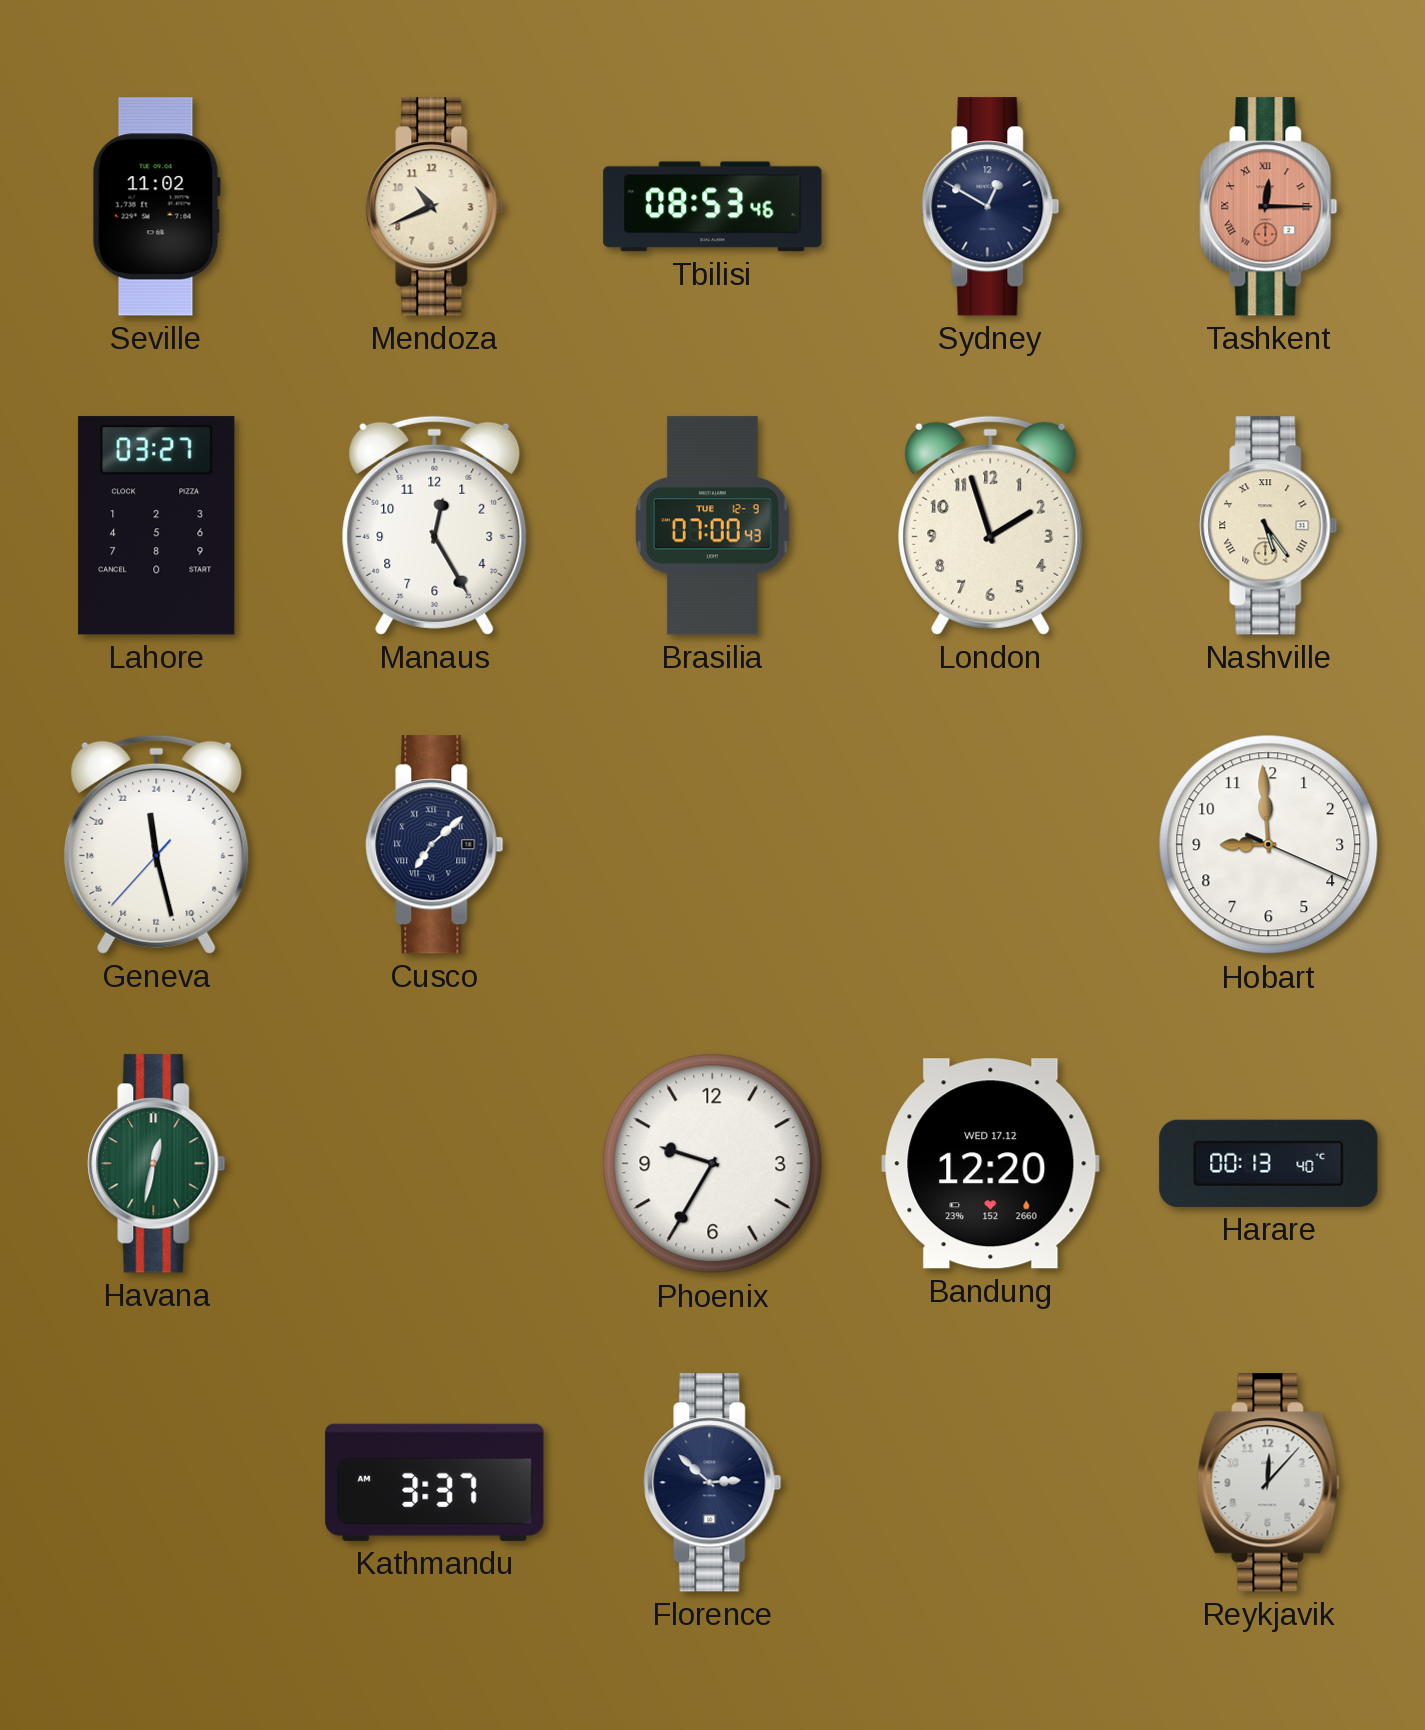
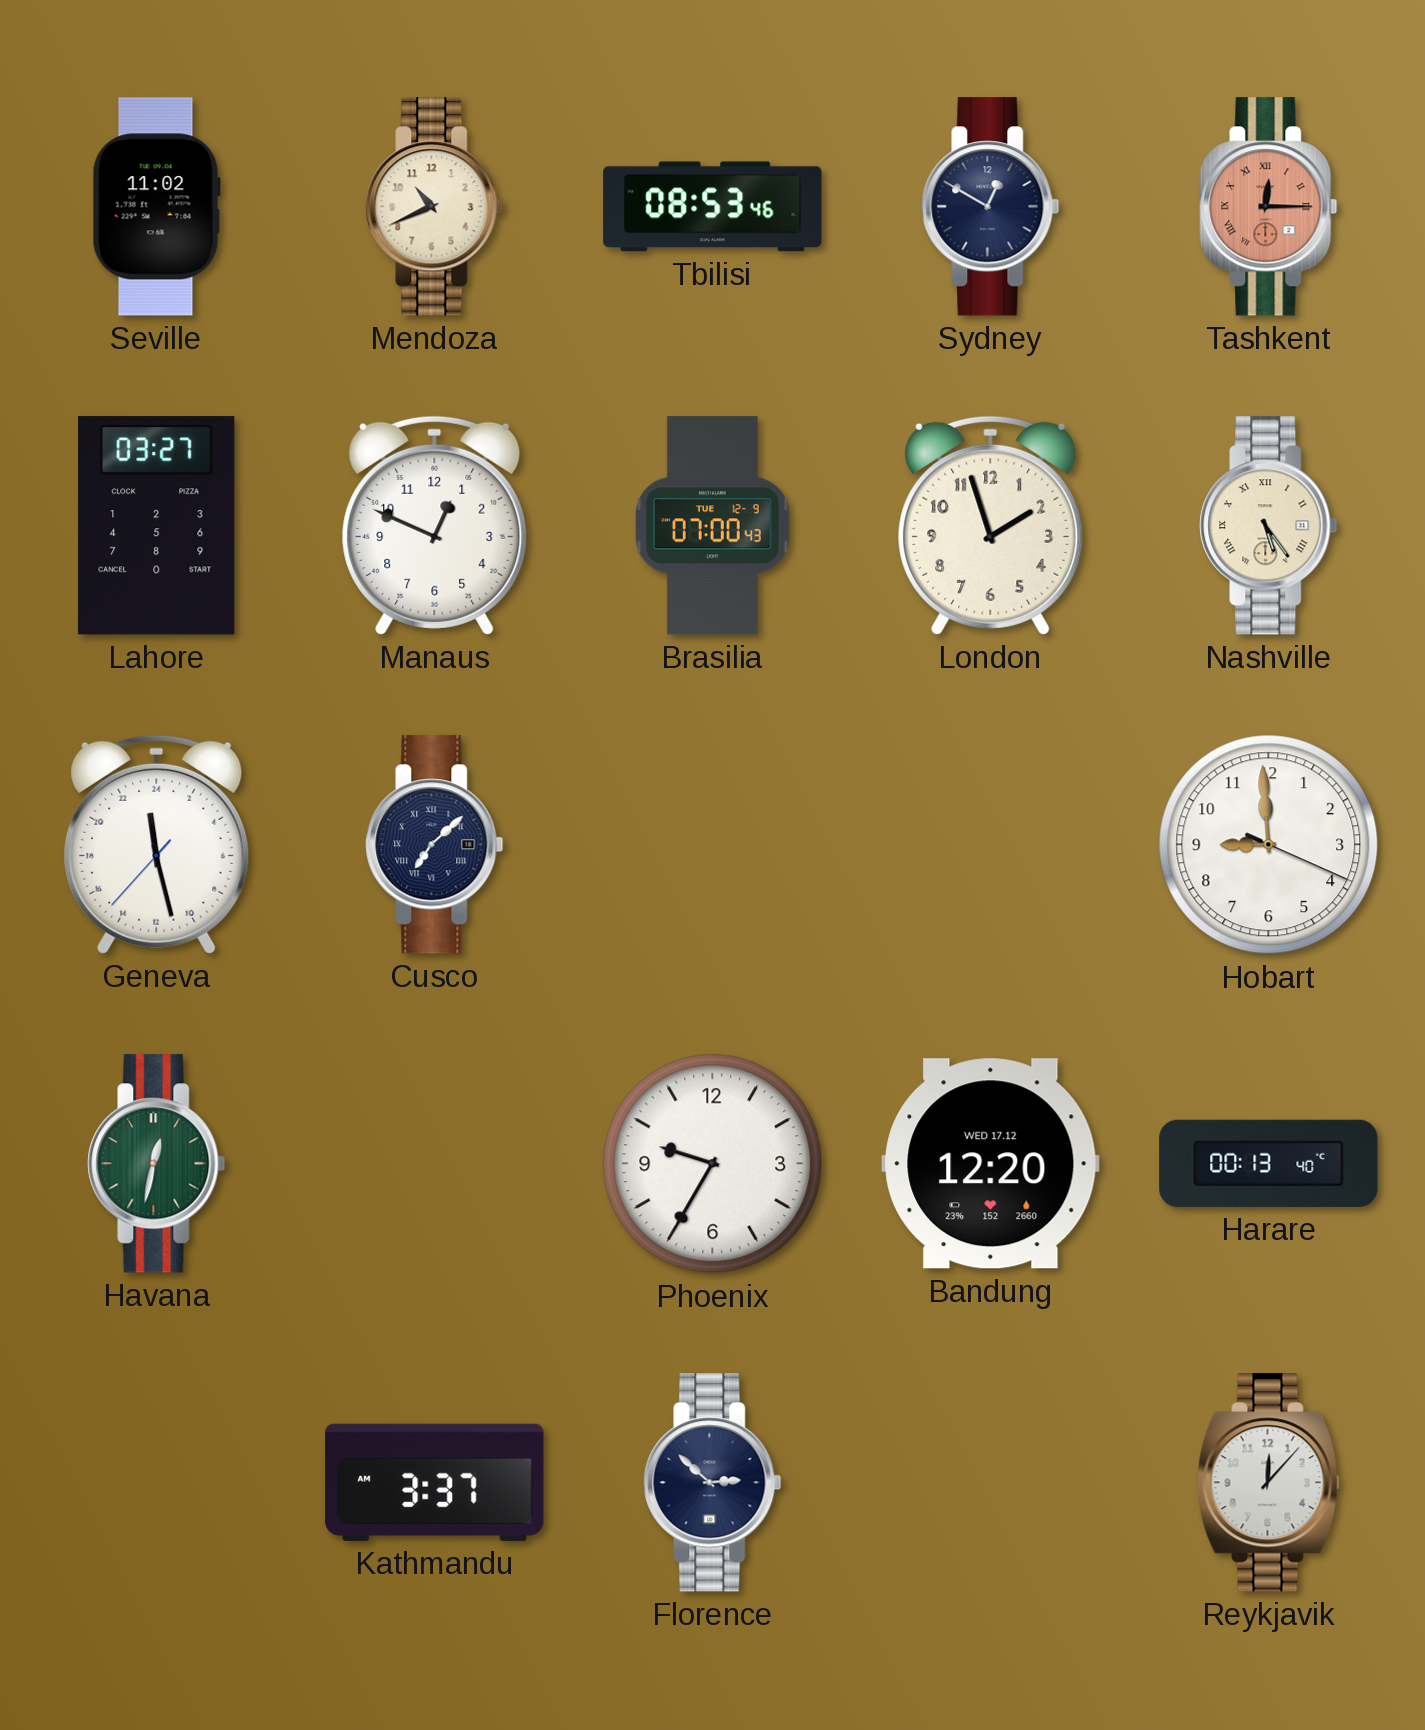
Manaus: 12:25 -> 12:49
